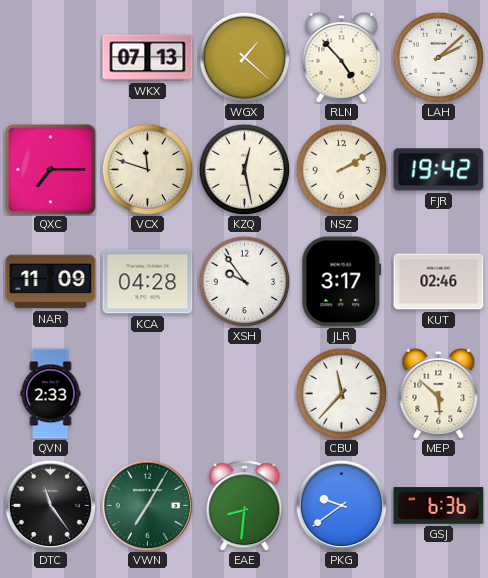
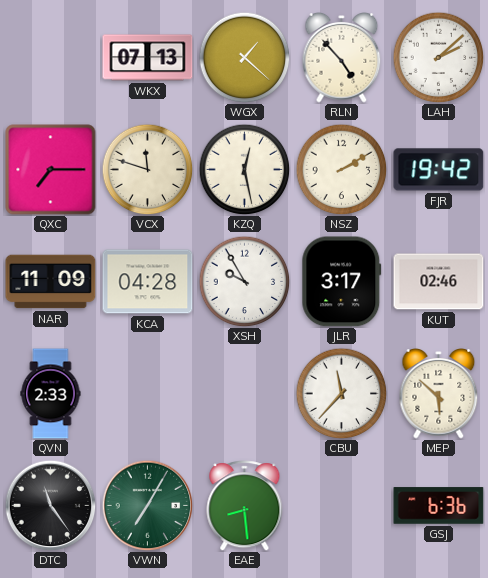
XSH: 9:54 -> 9:55
EAE: 8:31 -> 8:29
PKG: 9:39 -> none
